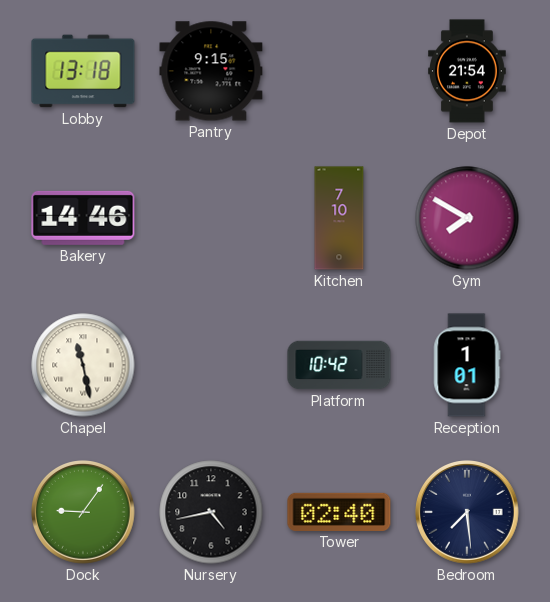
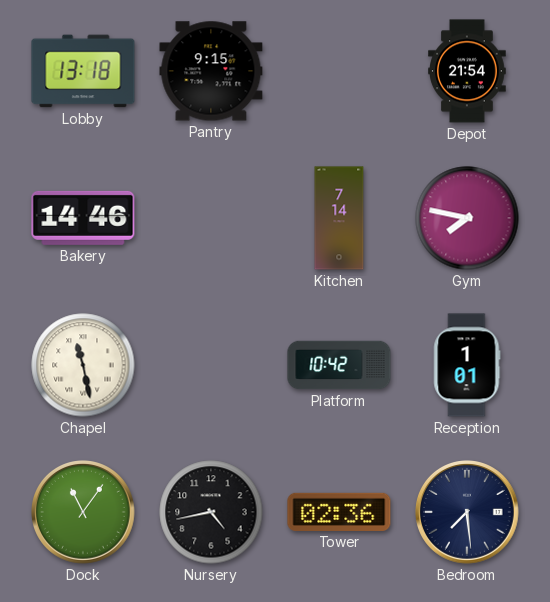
Kitchen: 7:10 -> 7:14
Gym: 7:50 -> 7:47
Dock: 9:06 -> 11:06
Tower: 02:40 -> 02:36
